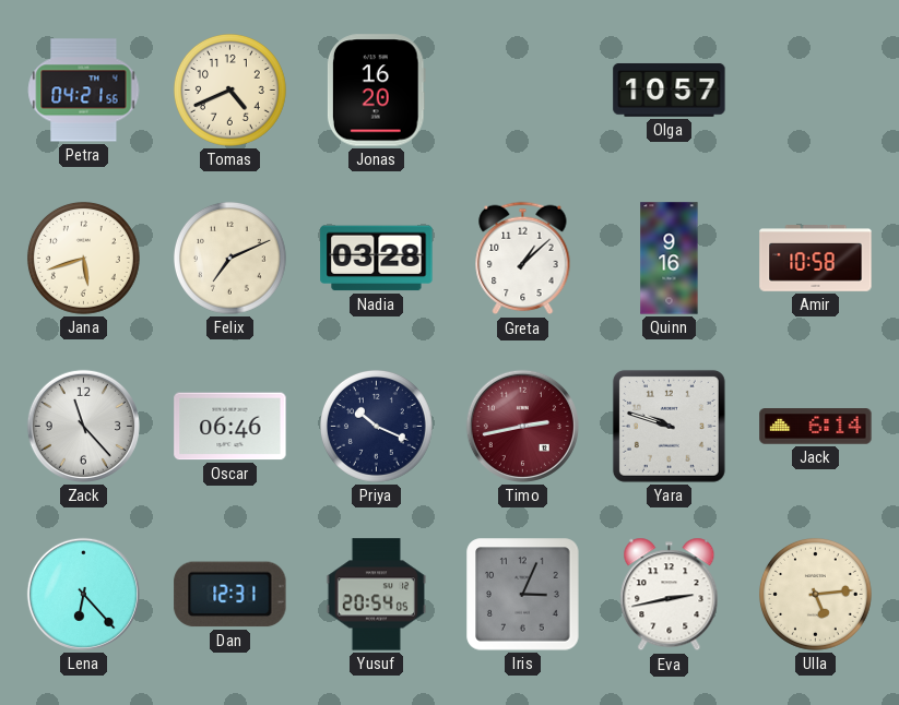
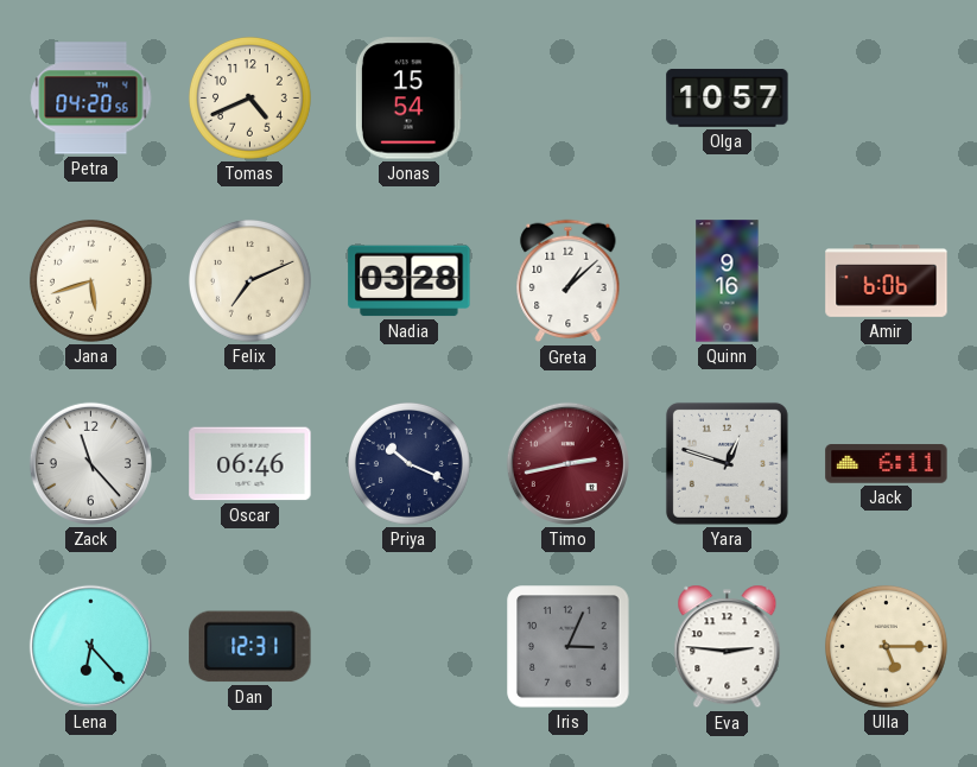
Petra: 04:21 -> 04:20
Jonas: 16:20 -> 15:54
Amir: 10:58 -> 6:06
Yara: 9:48 -> 12:48
Jack: 6:14 -> 6:11
Yusuf: 20:54 -> none
Eva: 2:43 -> 2:46
Ulla: 5:14 -> 5:15
